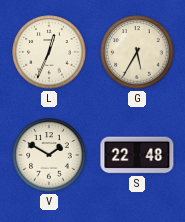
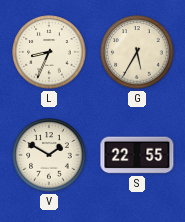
L: 12:34 -> 8:34
S: 22:48 -> 22:55
